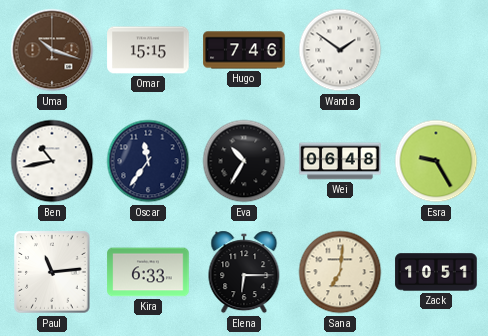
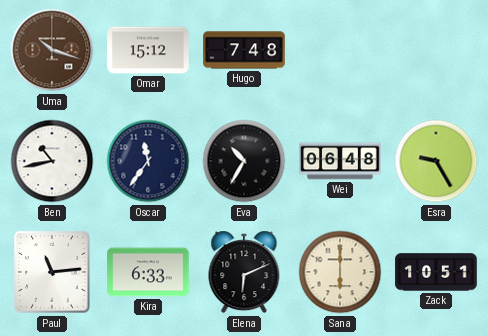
Omar: 15:15 -> 15:12
Hugo: 7:46 -> 7:48
Wanda: 1:51 -> none
Elena: 6:15 -> 6:11
Sana: 7:01 -> 6:00
